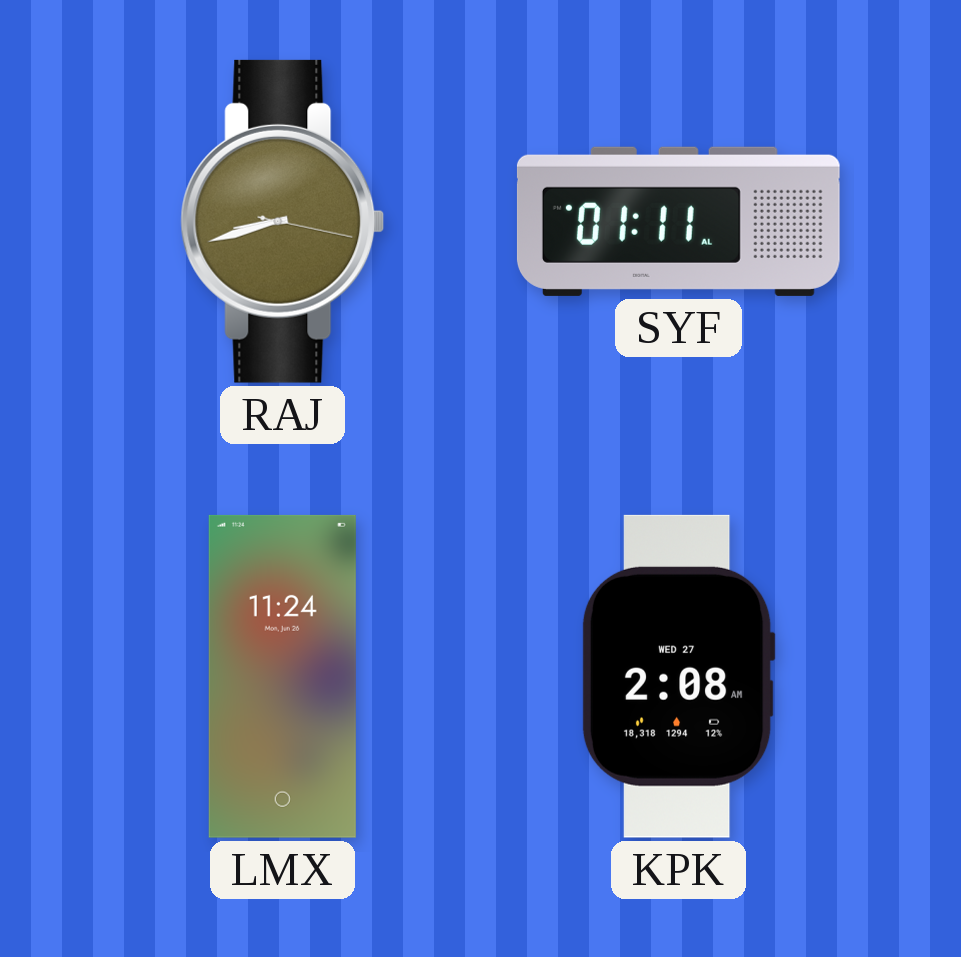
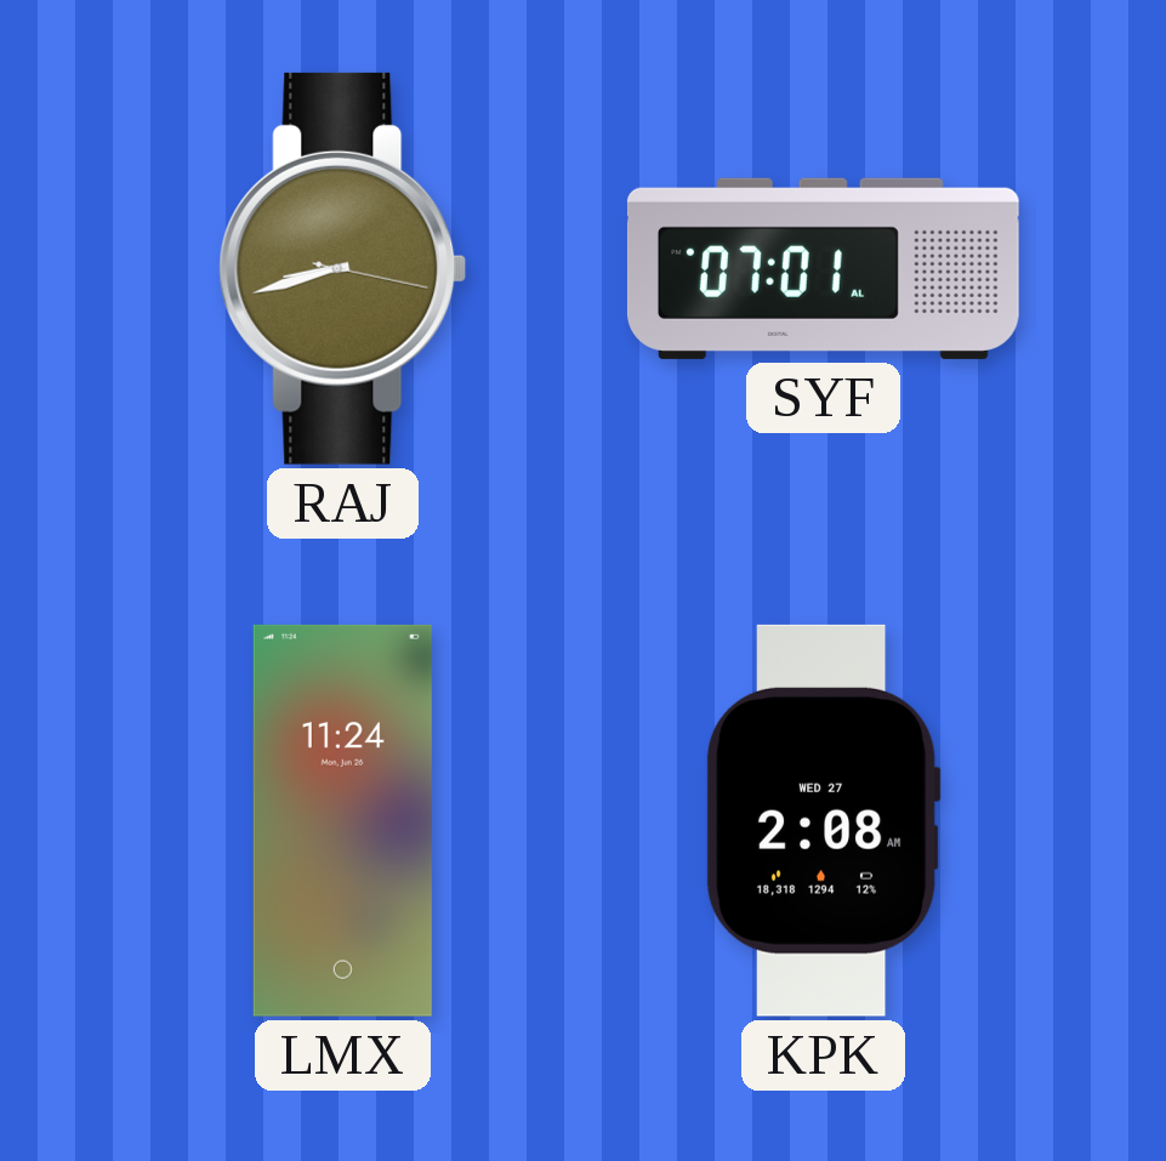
SYF: 01:11 -> 07:01
